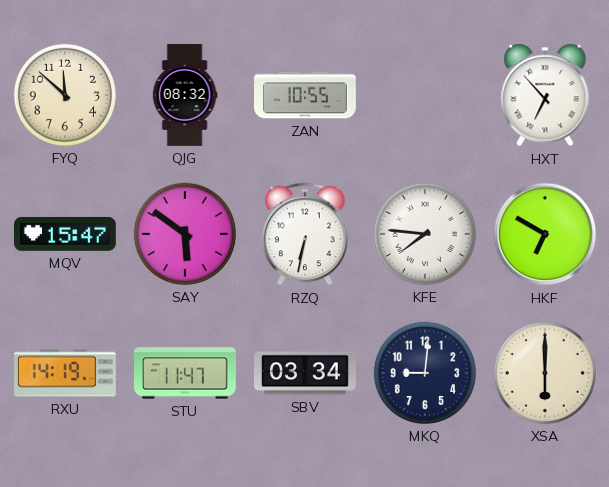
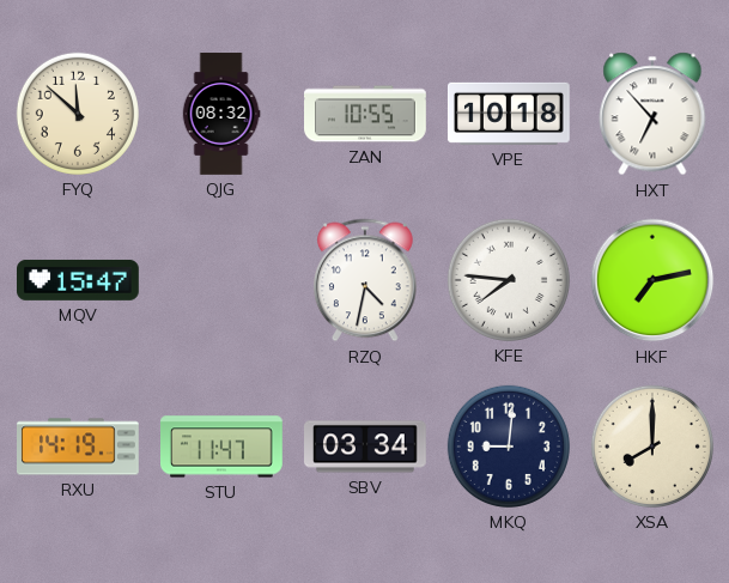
VPE: none -> 10:18
SAY: 5:51 -> none
RZQ: 6:32 -> 4:32
HKF: 6:50 -> 7:13
XSA: 6:00 -> 8:00
